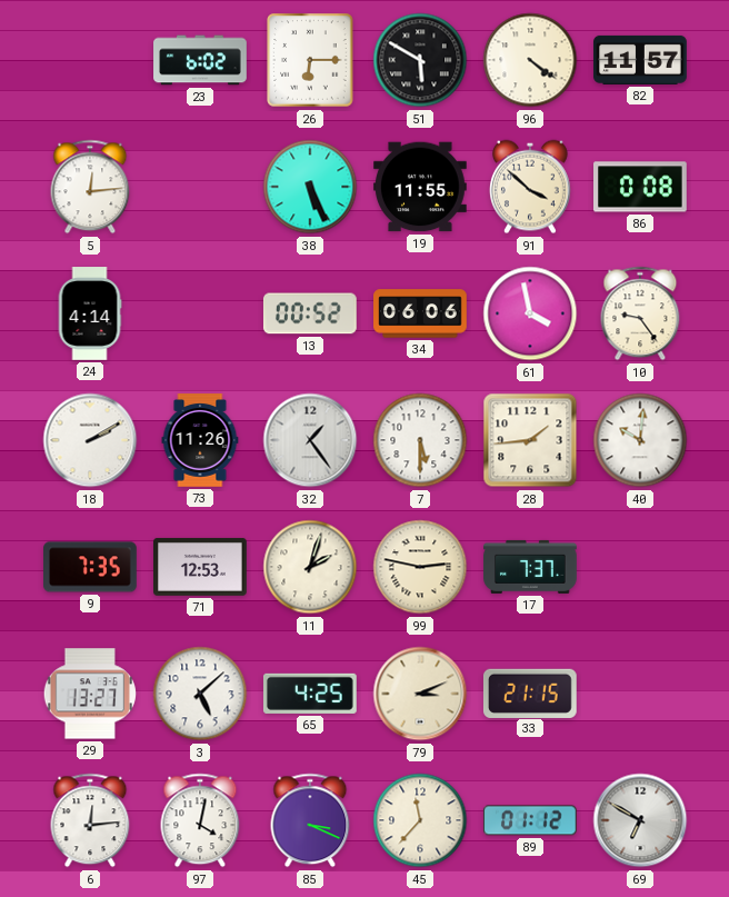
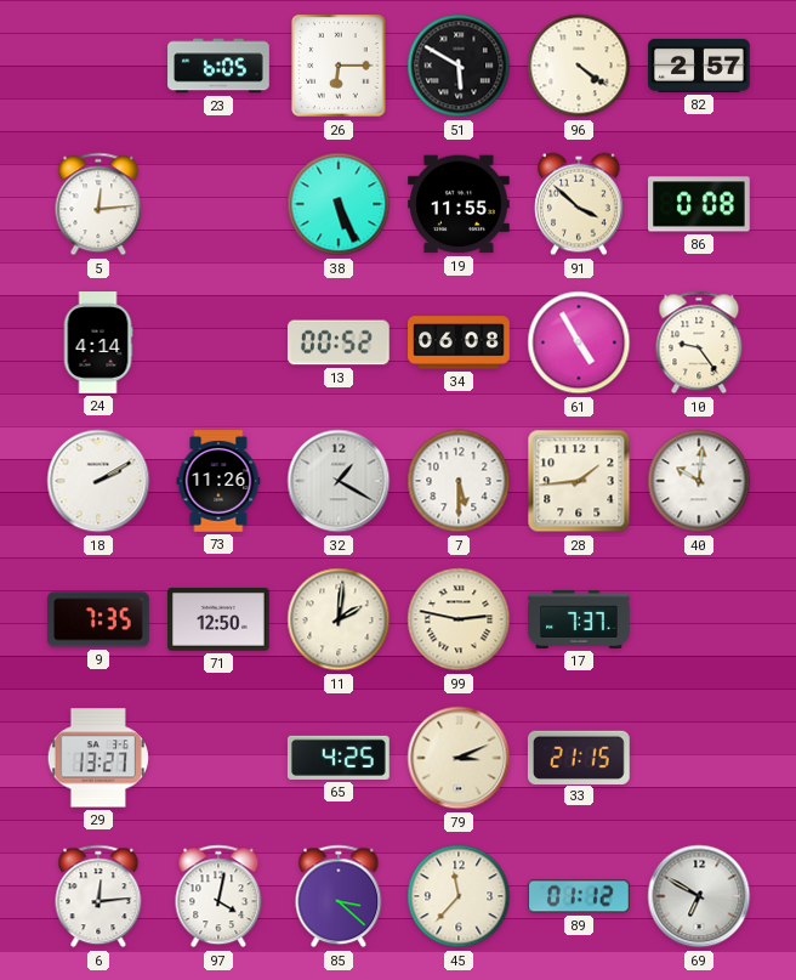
23: 6:02 -> 6:05
82: 11:57 -> 2:57
34: 06:06 -> 06:08
61: 3:58 -> 4:55
32: 1:24 -> 1:20
71: 12:53 -> 12:50
11: 2:03 -> 2:01
3: 5:08 -> none
85: 3:19 -> 3:22
